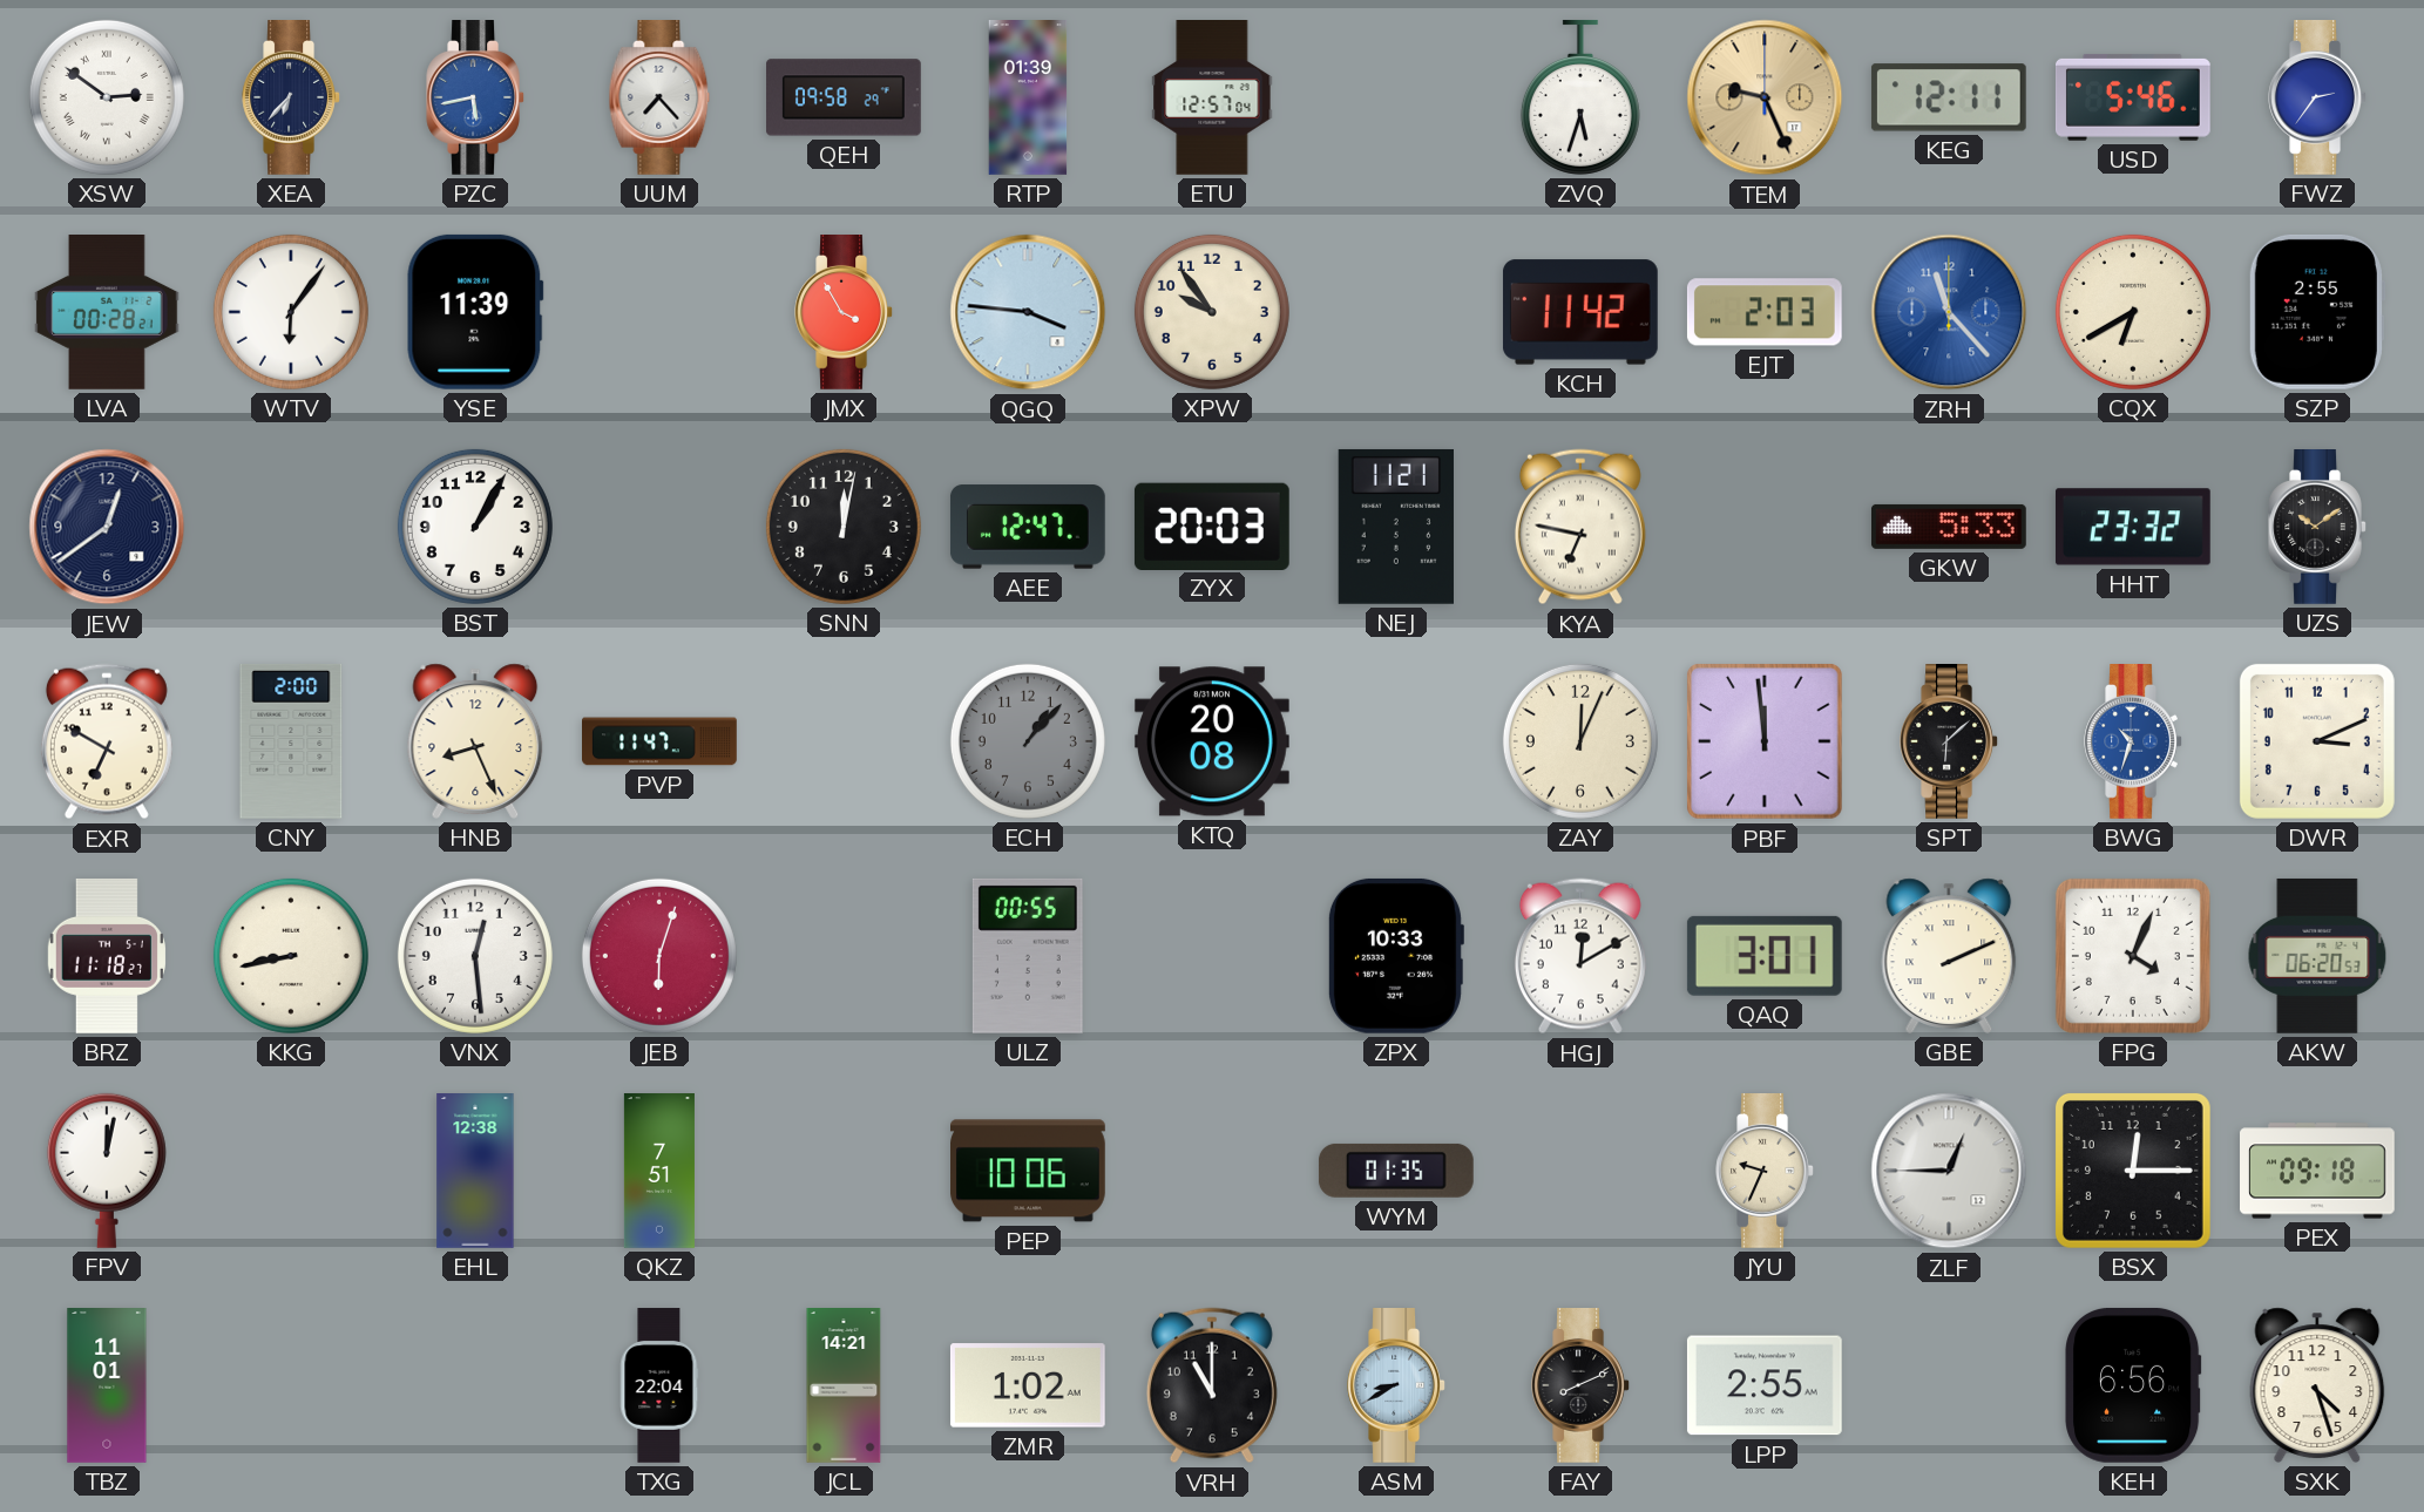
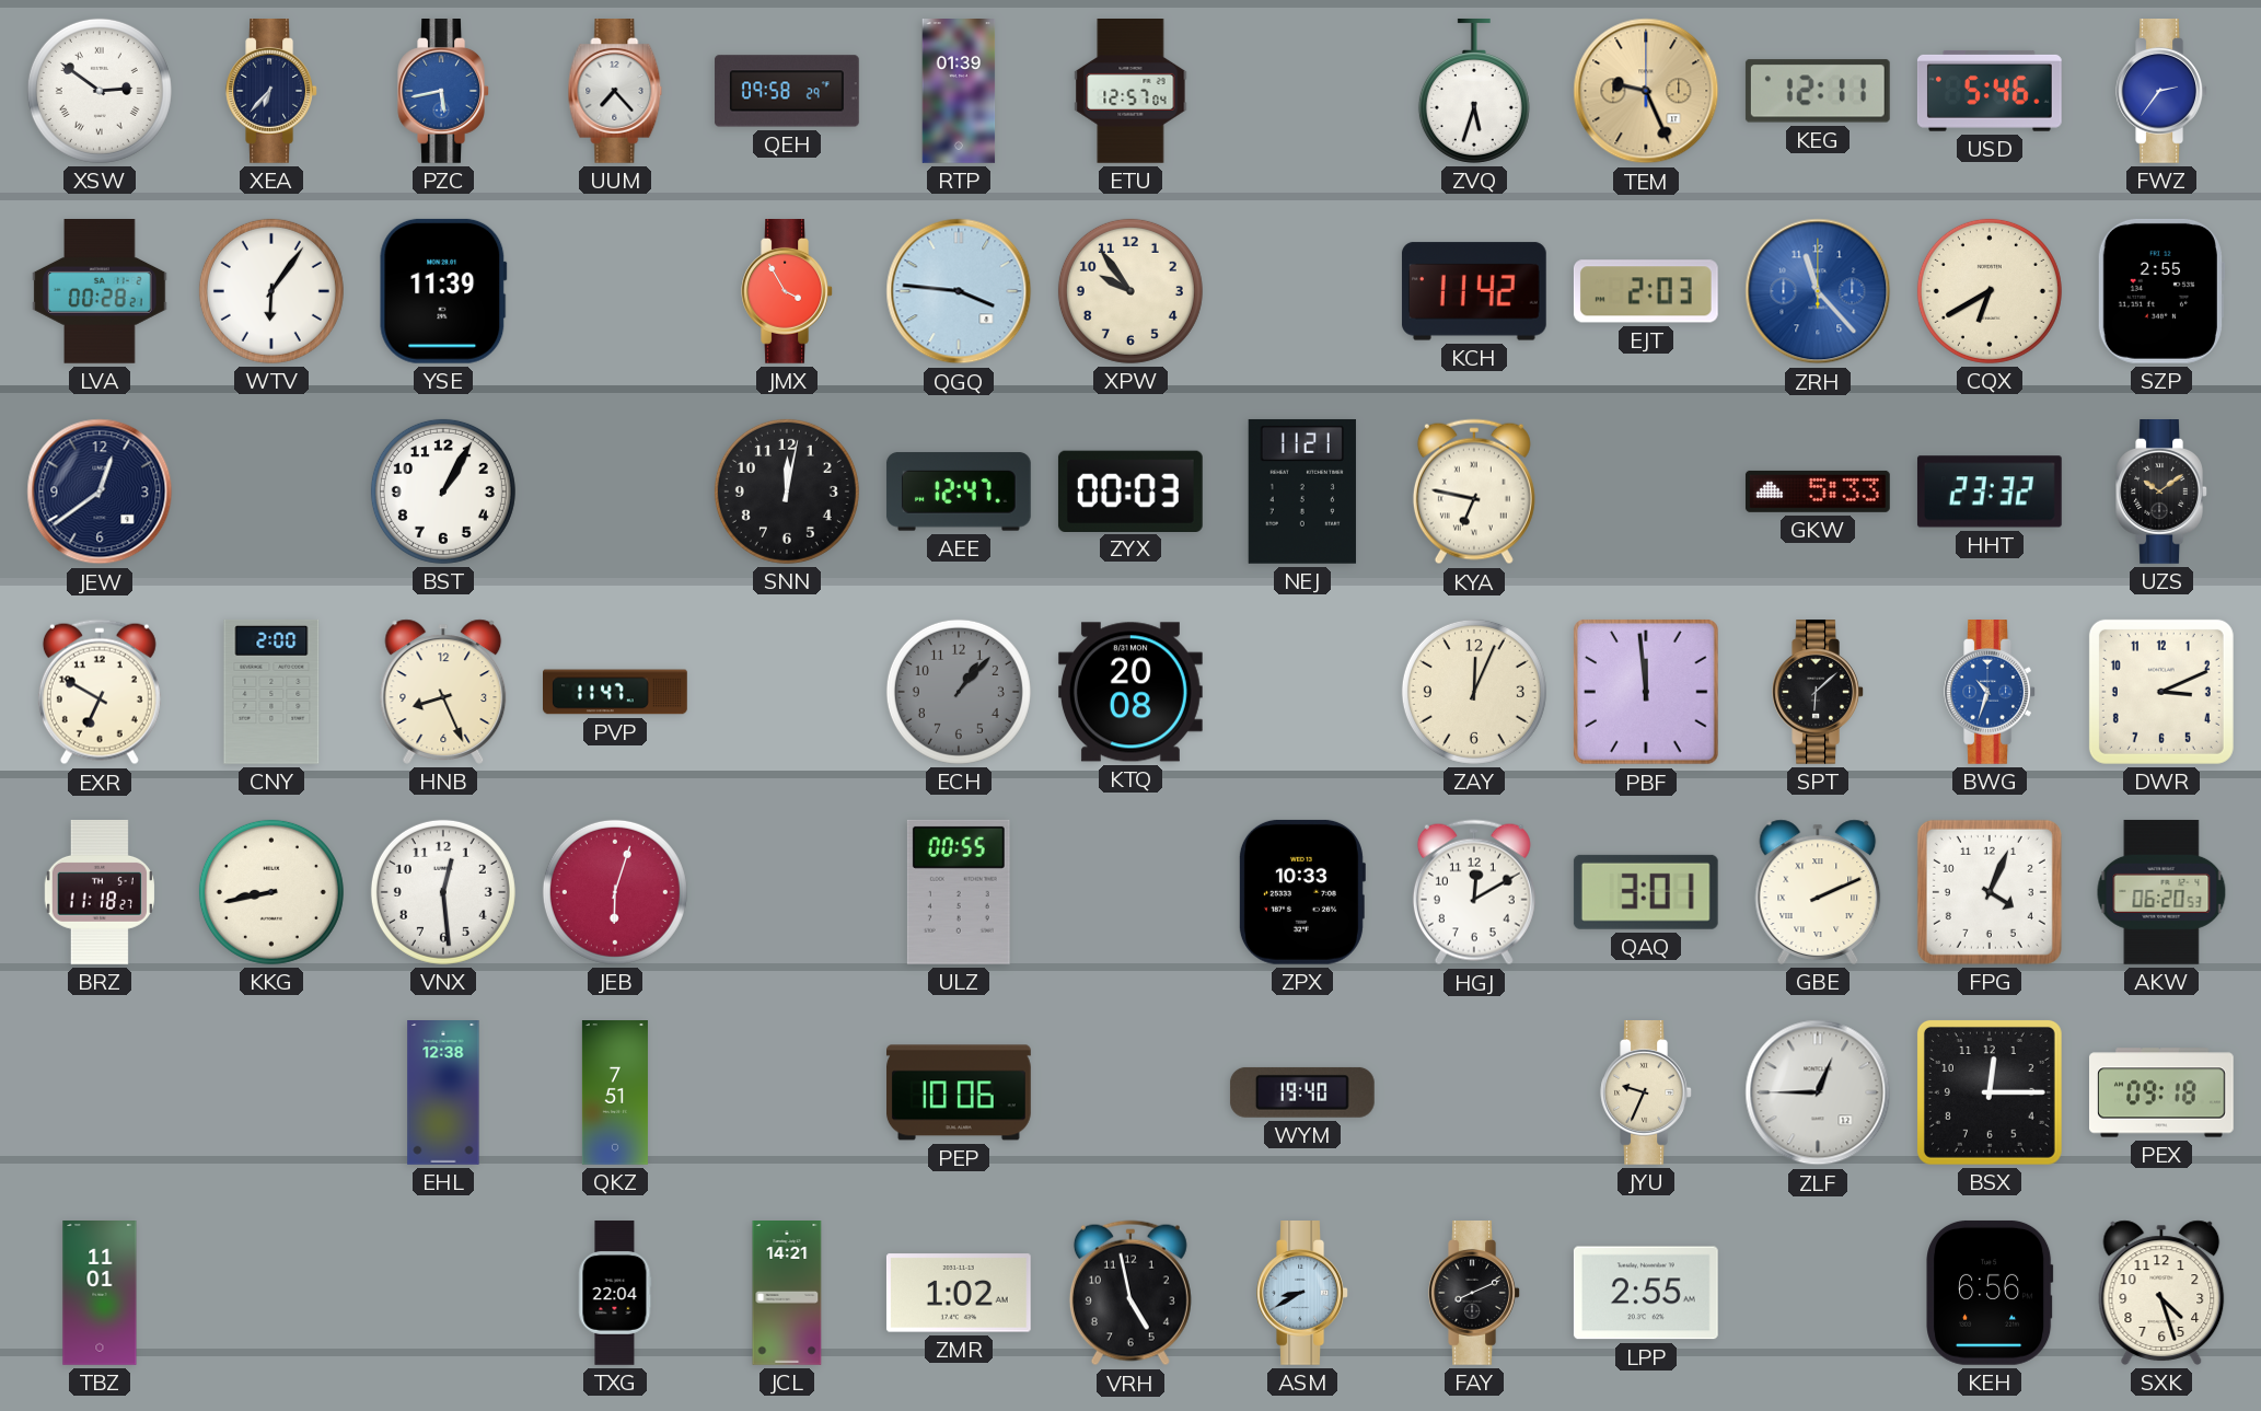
ZYX: 20:03 -> 00:03
FPV: 12:02 -> none
WYM: 01:35 -> 19:40
VRH: 11:00 -> 4:58
